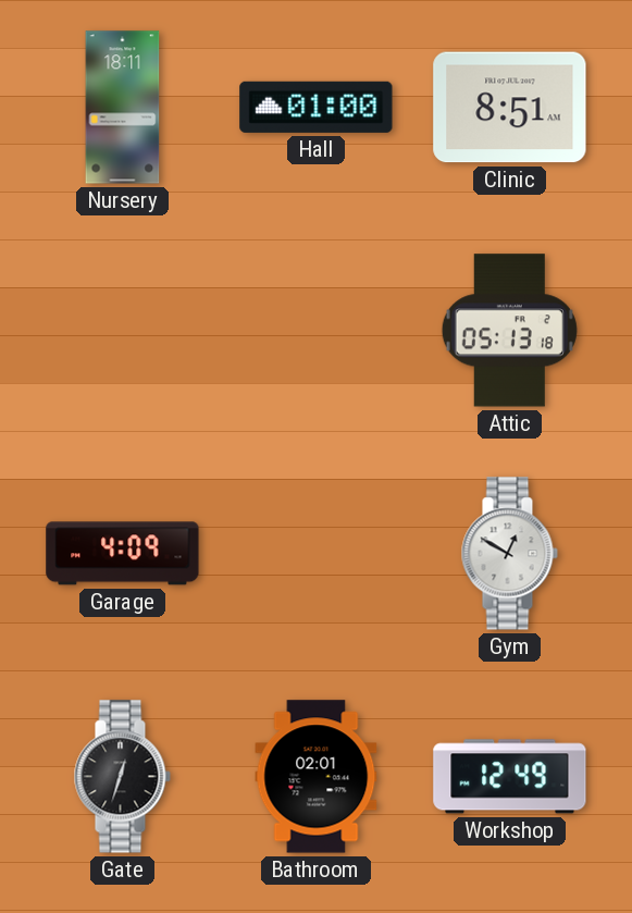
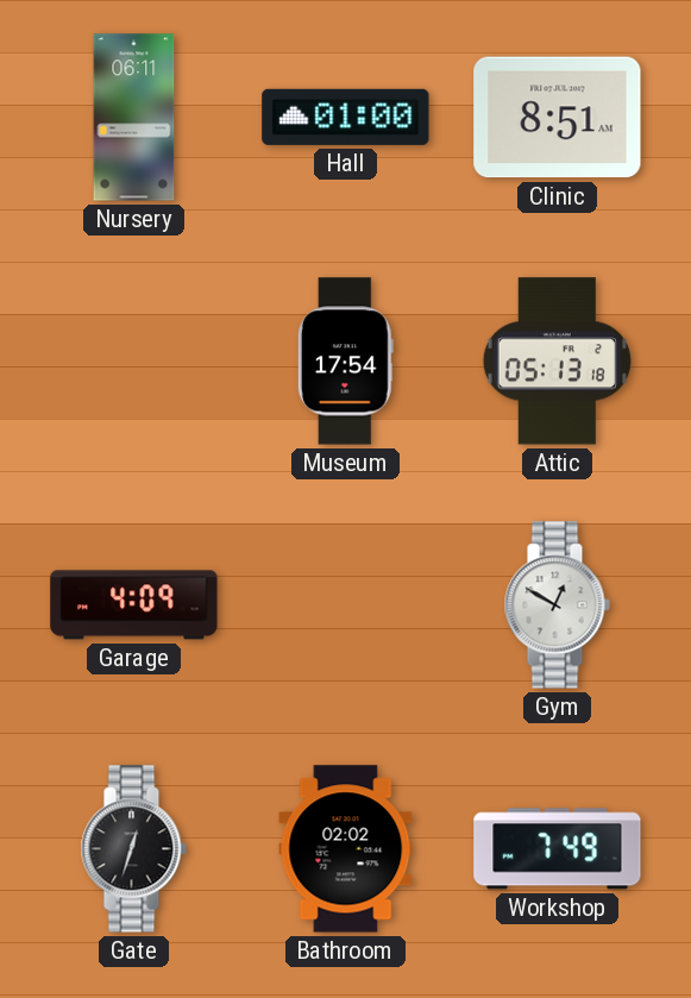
Nursery: 18:11 -> 06:11
Museum: none -> 17:54
Bathroom: 02:01 -> 02:02
Workshop: 12:49 -> 7:49
